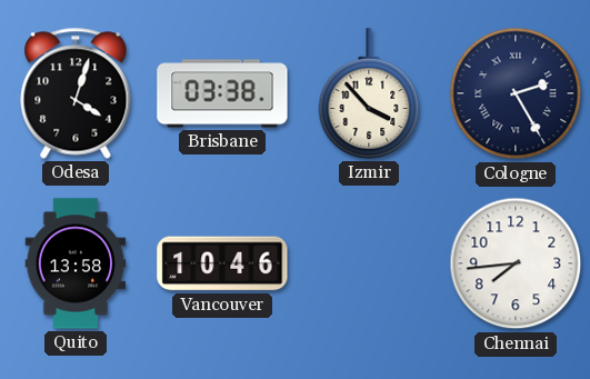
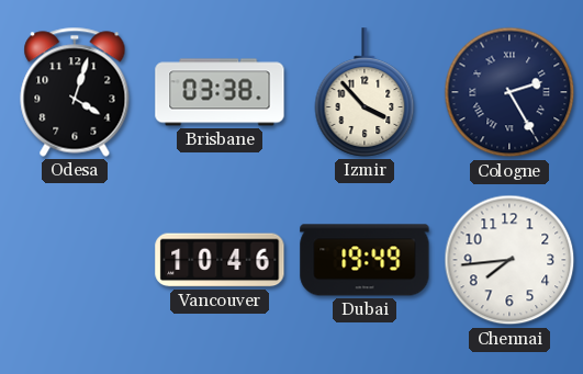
Quito: 13:58 -> none
Dubai: none -> 19:49
